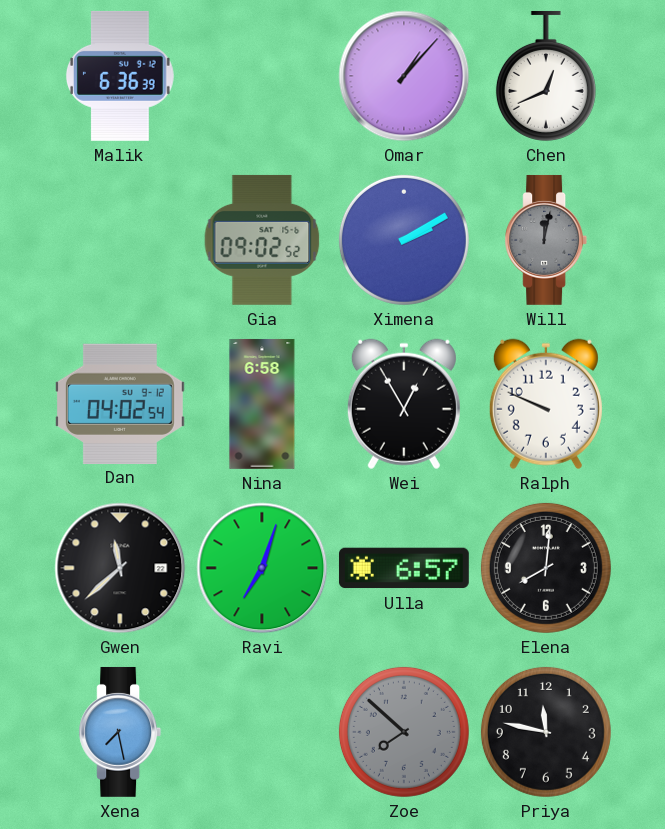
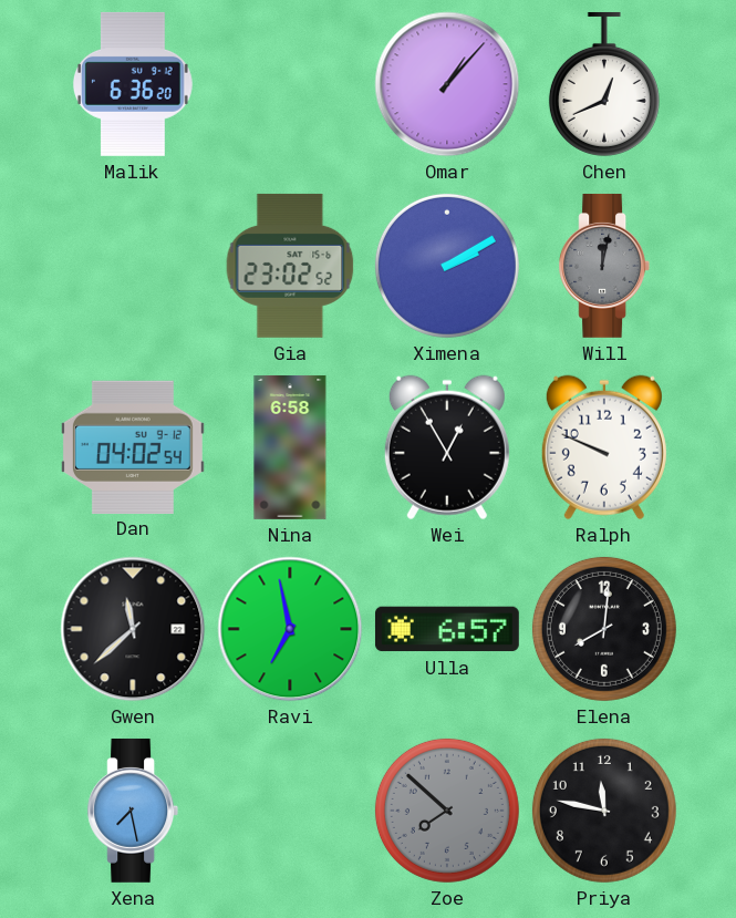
Malik: 6:36:39 -> 6:36:20
Gia: 09:02 -> 23:02
Ravi: 7:03 -> 6:58
